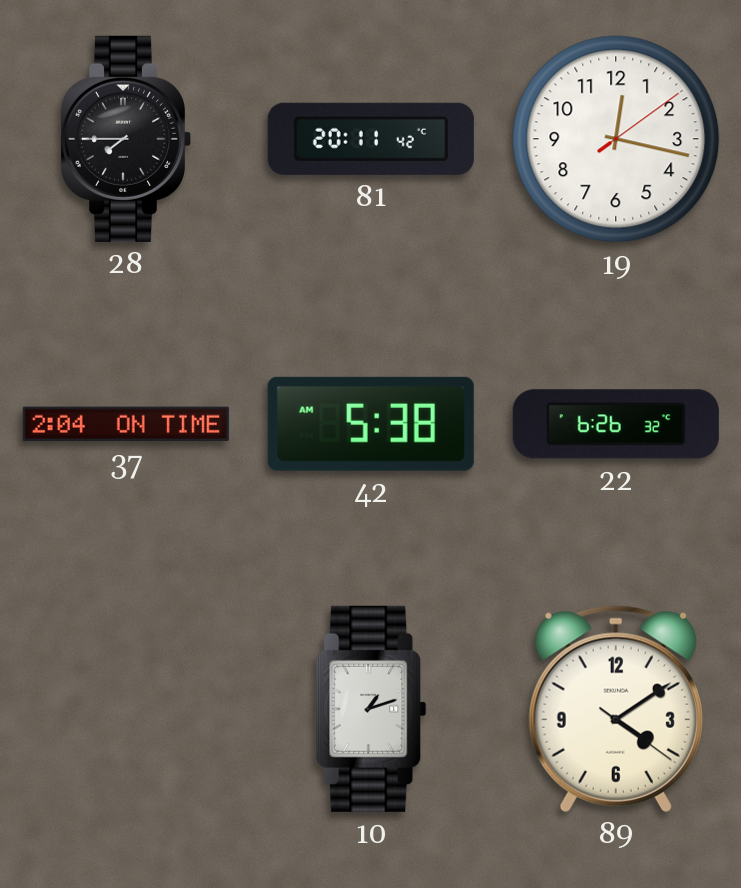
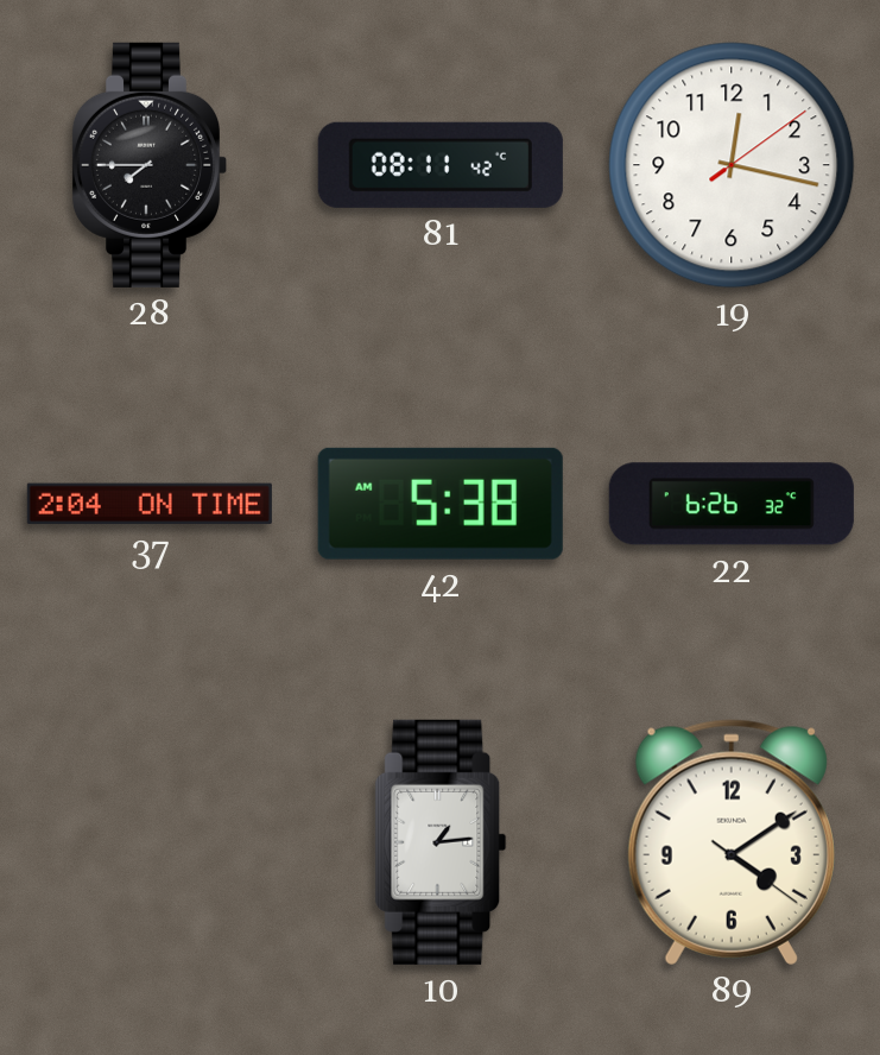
81: 20:11 -> 08:11
10: 1:12 -> 1:14
